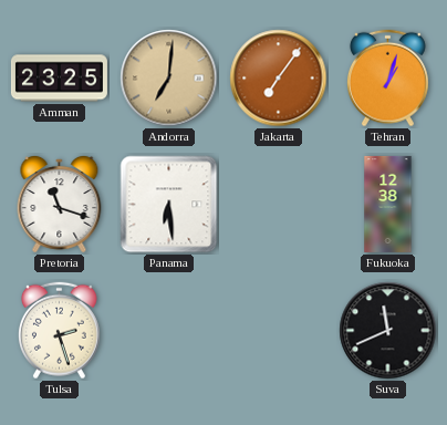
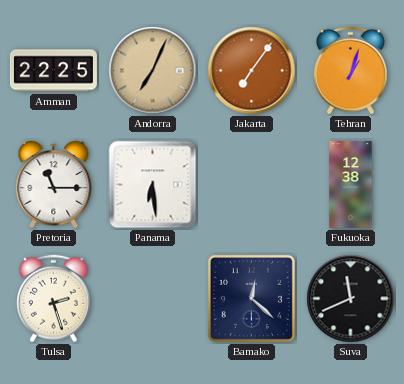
Amman: 23:25 -> 22:25
Andorra: 7:01 -> 7:04
Pretoria: 11:18 -> 11:15
Bamako: none -> 12:22
